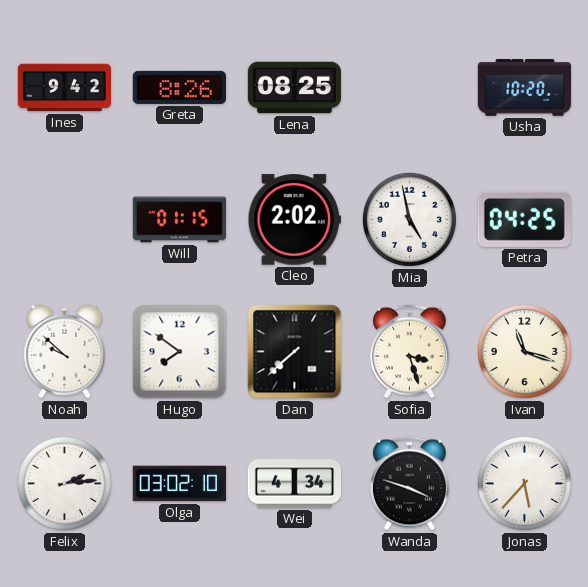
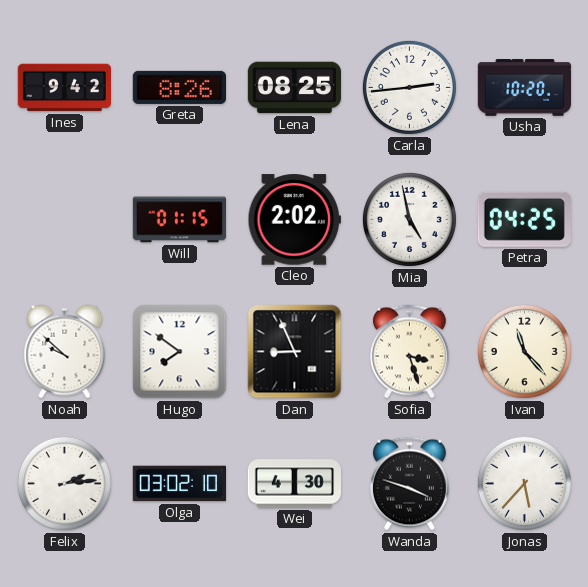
Carla: none -> 2:44
Dan: 7:38 -> 8:56
Ivan: 11:18 -> 11:23
Wei: 4:34 -> 4:30
